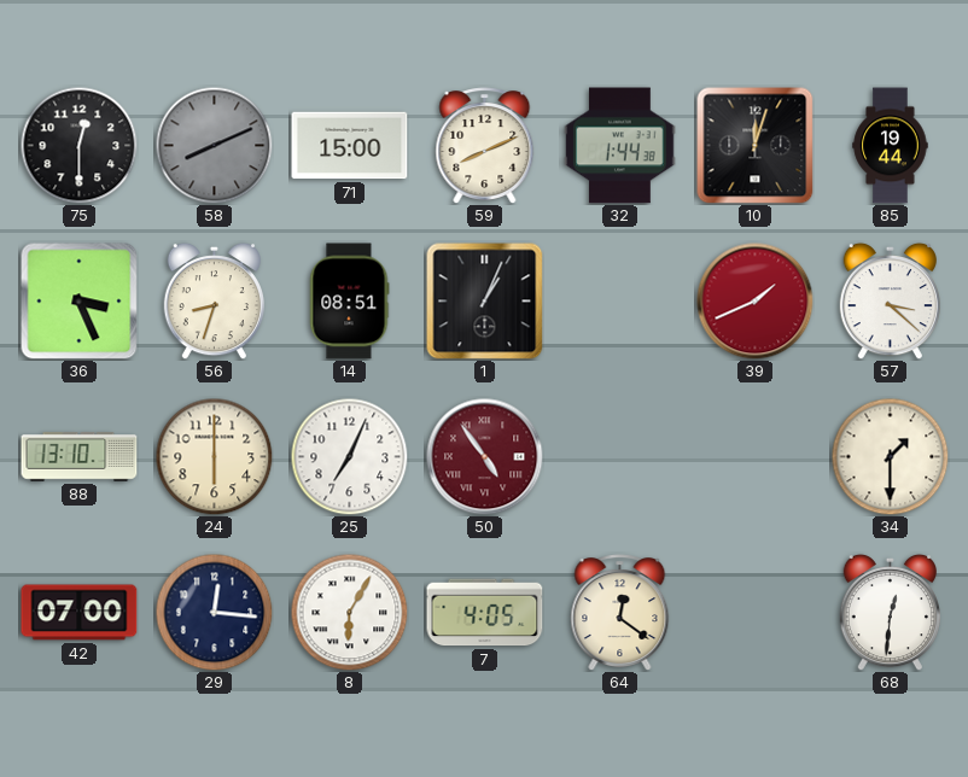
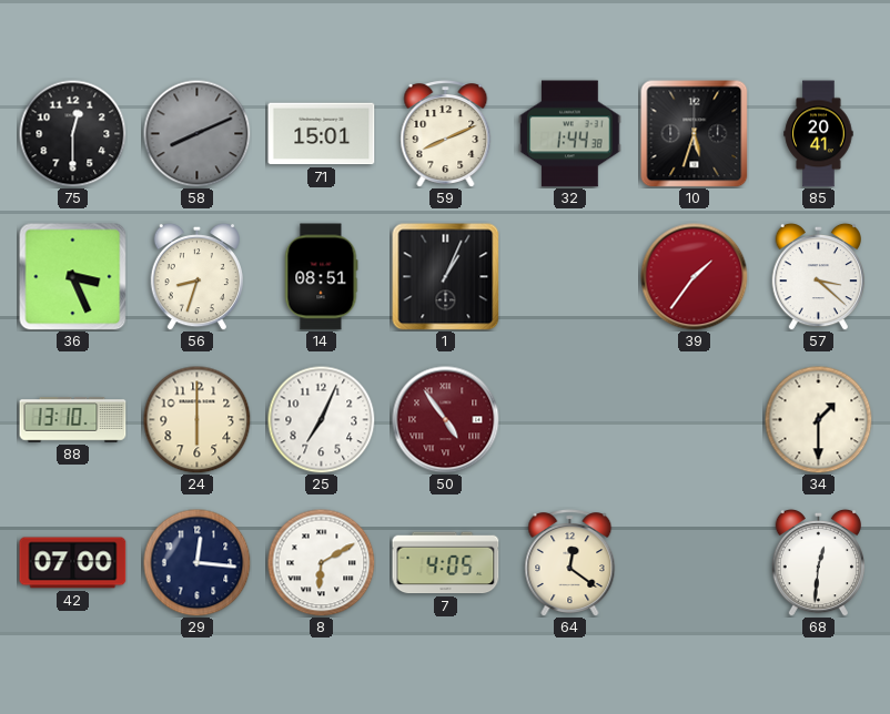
71: 15:00 -> 15:01
10: 12:03 -> 5:33
85: 19:44 -> 20:41
39: 1:41 -> 1:36
8: 6:05 -> 6:10
